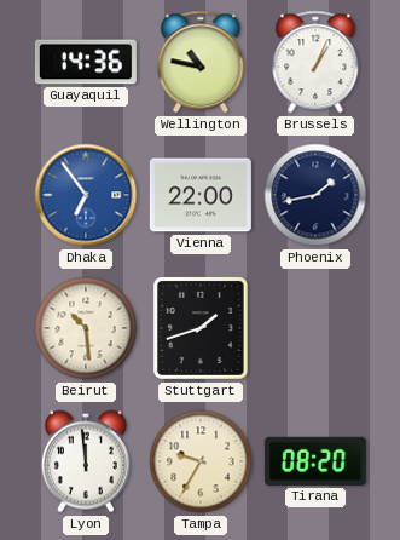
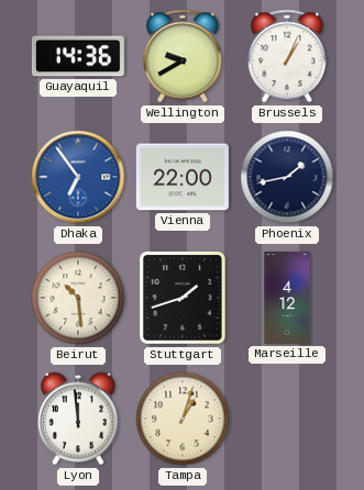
Wellington: 10:47 -> 9:40
Marseille: none -> 4:12
Tampa: 9:35 -> 1:03
Tirana: 08:20 -> none
